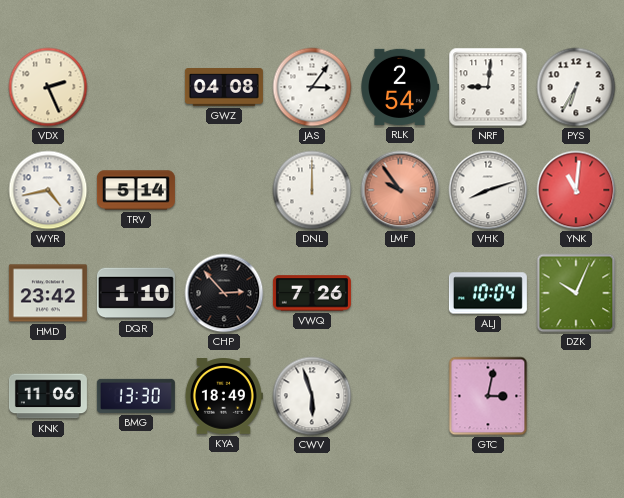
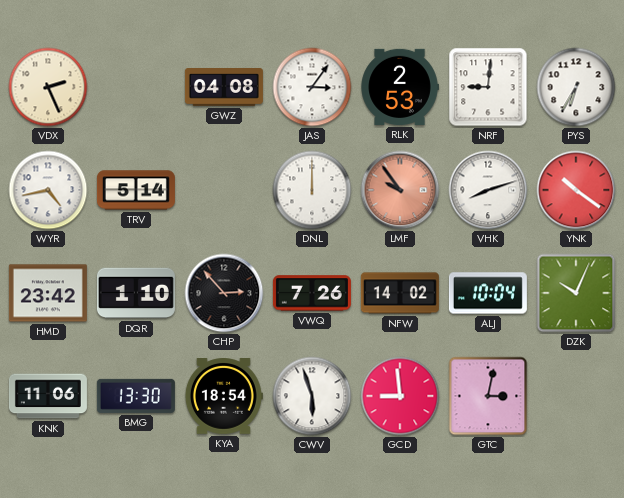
RLK: 2:54 -> 2:53
YNK: 11:01 -> 10:21
NFW: none -> 14:02
KYA: 18:49 -> 18:54
GCD: none -> 8:59
